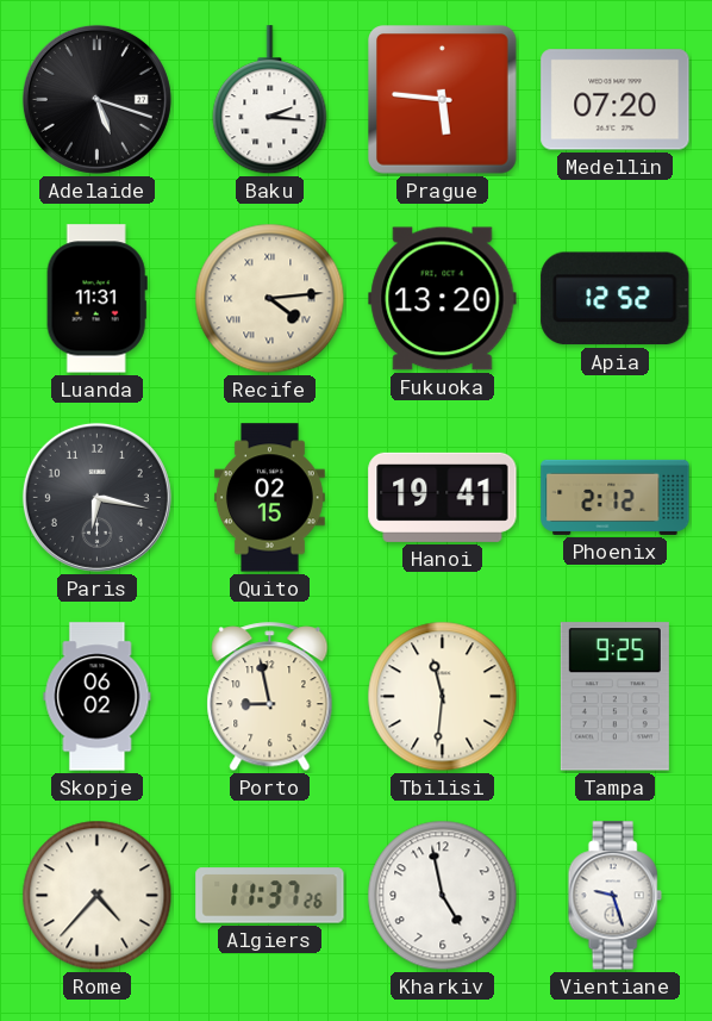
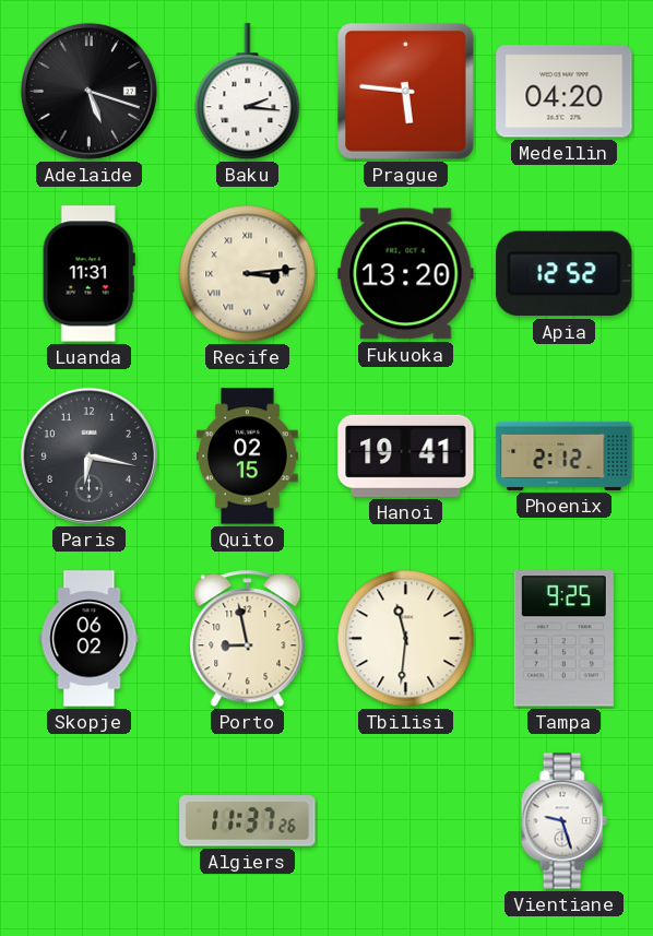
Medellin: 07:20 -> 04:20
Recife: 4:14 -> 3:14
Rome: 4:37 -> none
Kharkiv: 4:58 -> none
